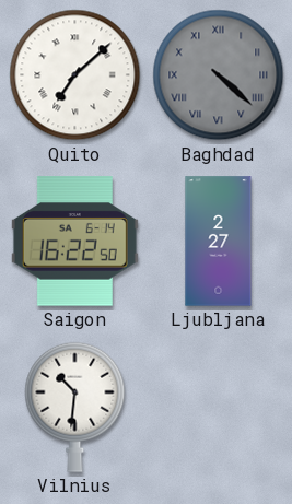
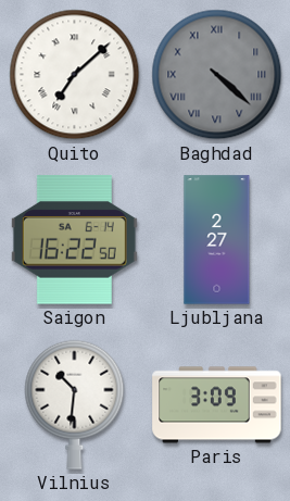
Paris: none -> 3:09
